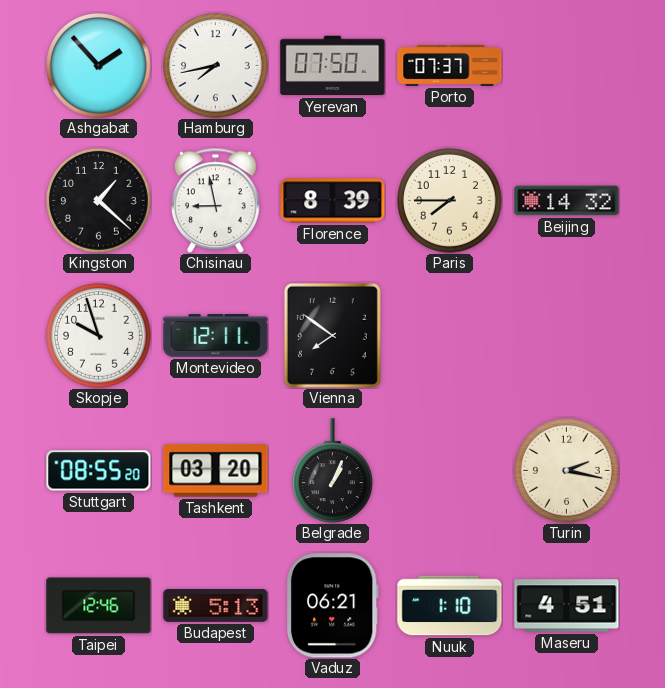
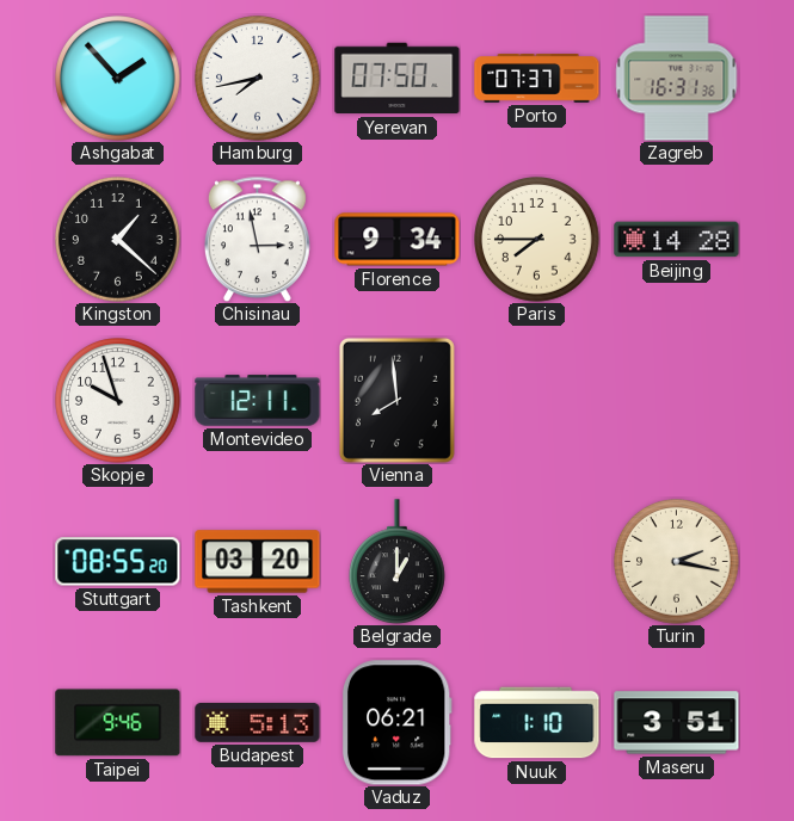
Zagreb: none -> 16:31
Chisinau: 8:58 -> 2:58
Florence: 8:39 -> 9:34
Beijing: 14:32 -> 14:28
Vienna: 7:51 -> 7:59
Belgrade: 1:04 -> 1:00
Taipei: 12:46 -> 9:46
Maseru: 4:51 -> 3:51
